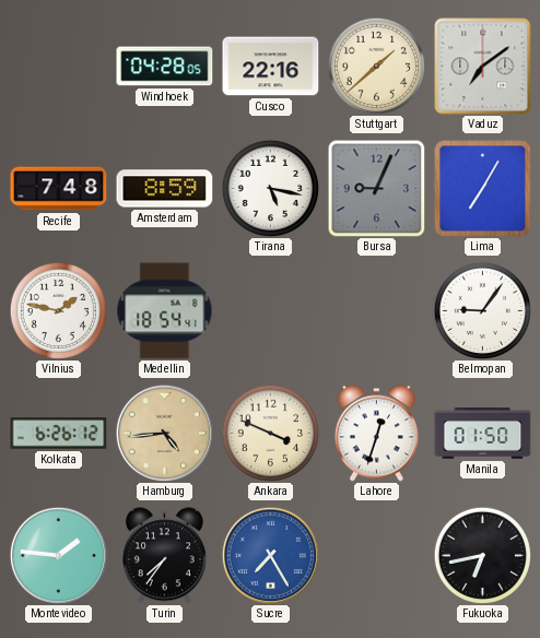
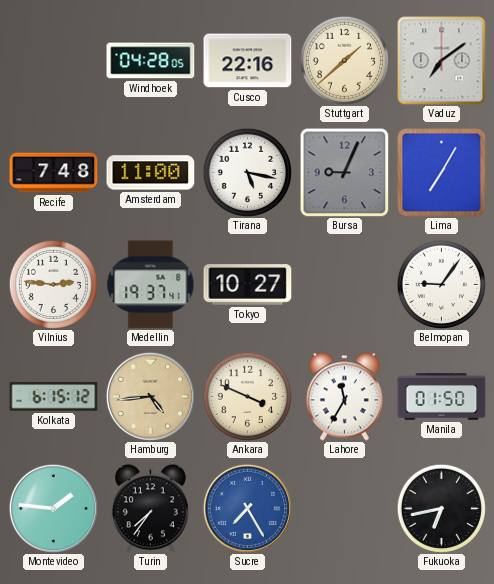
Amsterdam: 8:59 -> 11:00
Vilnius: 1:47 -> 2:46
Medellin: 18:54 -> 19:37
Tokyo: none -> 10:27
Kolkata: 6:26 -> 6:15
Lahore: 12:33 -> 11:35
